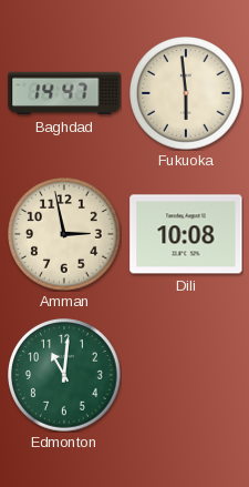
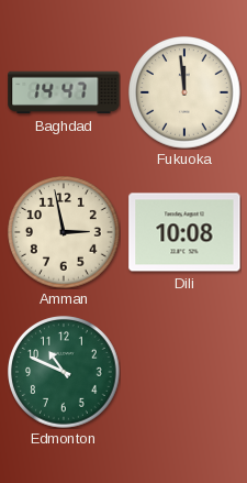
Fukuoka: 5:59 -> 11:59
Edmonton: 11:01 -> 10:49
